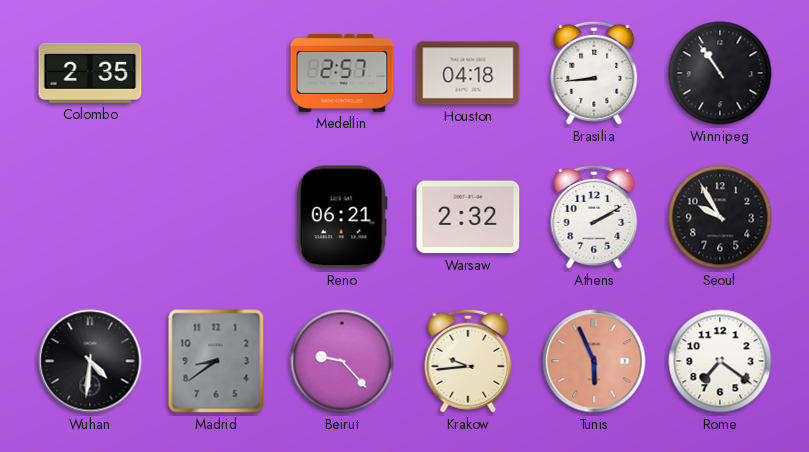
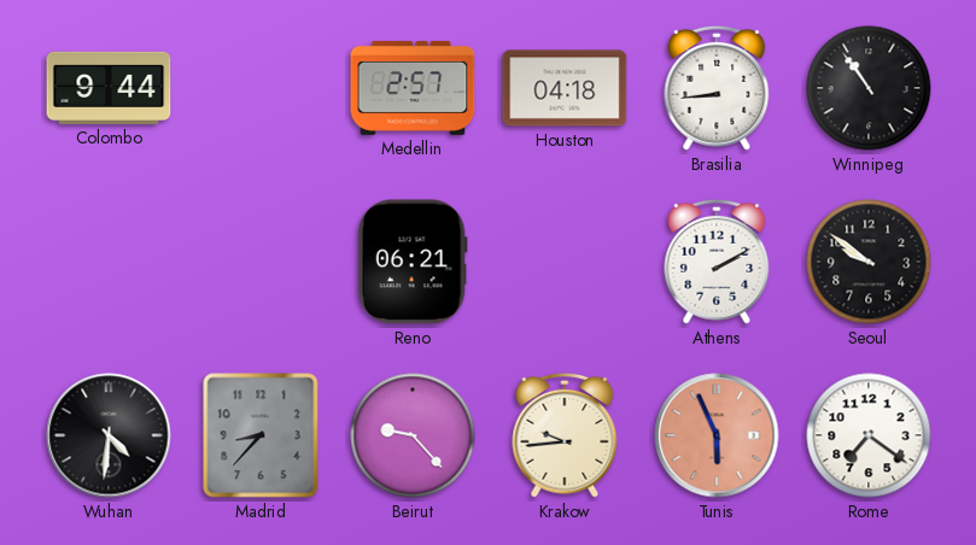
Colombo: 2:35 -> 9:44
Warsaw: 2:32 -> none
Seoul: 9:55 -> 9:51
Madrid: 8:39 -> 8:37
